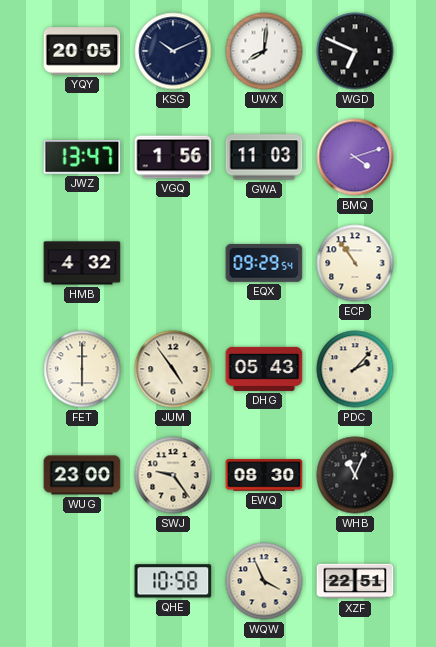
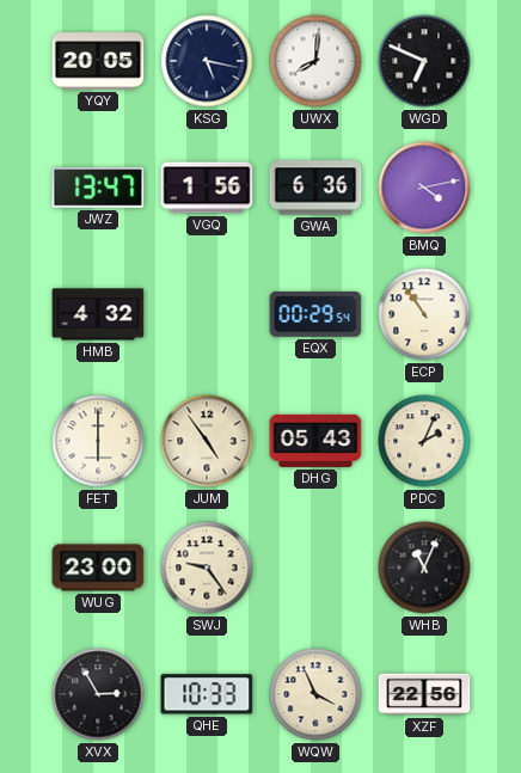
KSG: 10:11 -> 5:17
GWA: 11:03 -> 6:36
BMQ: 4:12 -> 4:13
EQX: 09:29 -> 00:29
PDC: 2:07 -> 2:04
EWQ: 08:30 -> none
XVX: none -> 2:55
QHE: 10:58 -> 10:33
XZF: 22:51 -> 22:56
